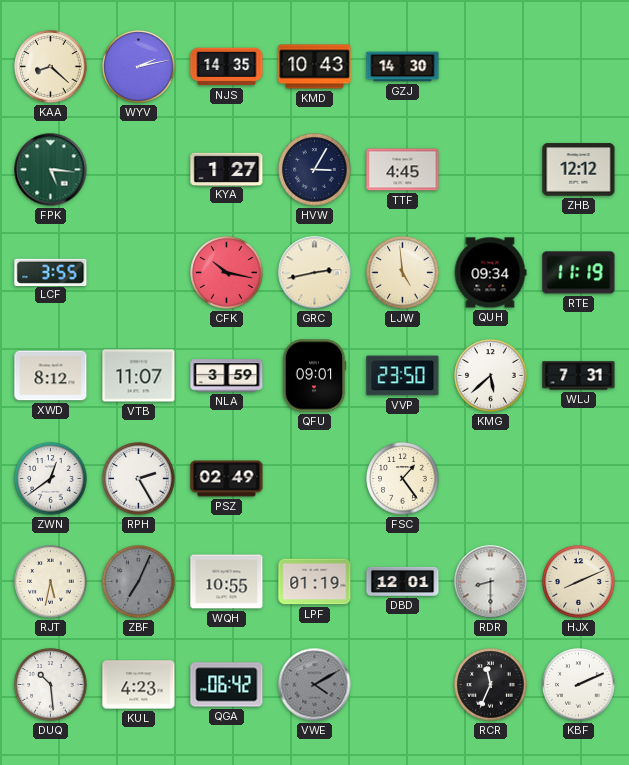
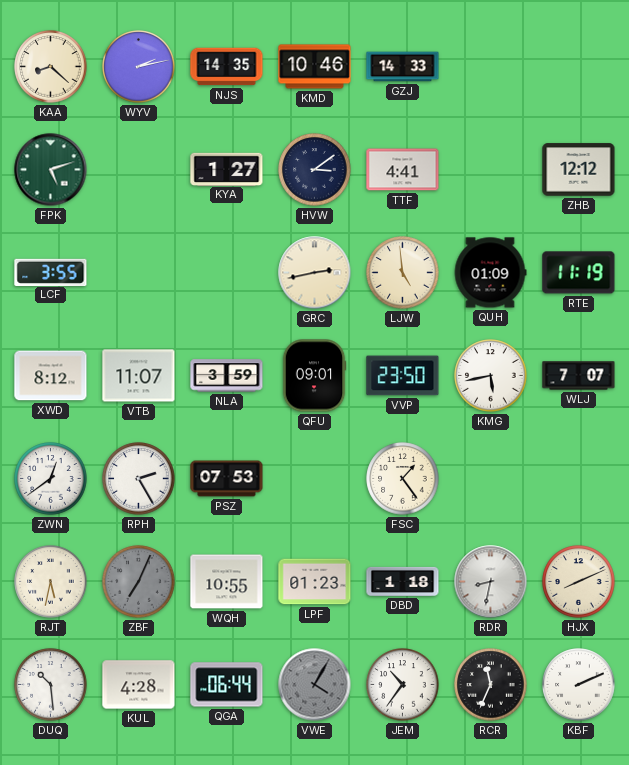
KMD: 10:43 -> 10:46
GZJ: 14:30 -> 14:33
FPK: 5:16 -> 5:12
HVW: 3:05 -> 3:09
TTF: 4:45 -> 4:41
CFK: 10:17 -> none
QUH: 09:34 -> 01:09
KMG: 5:38 -> 5:43
WLJ: 7:31 -> 7:07
PSZ: 02:49 -> 07:53
LPF: 01:19 -> 01:23
DBD: 12:01 -> 1:18
RDR: 8:30 -> 8:32
KUL: 4:23 -> 4:28
QGA: 06:42 -> 06:44
VWE: 4:10 -> 4:05
JEM: none -> 10:36
